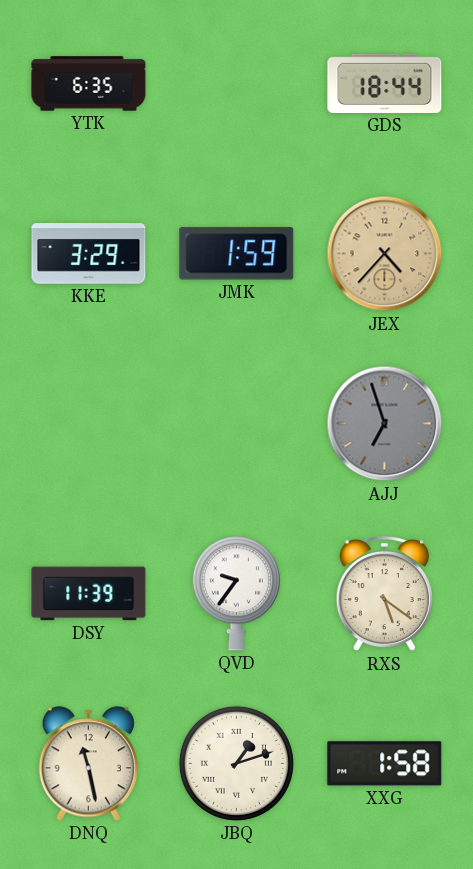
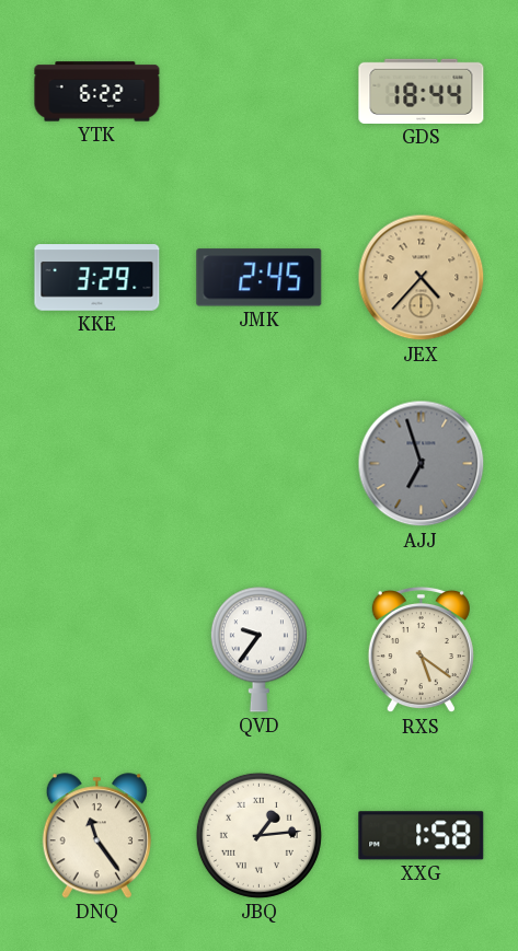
YTK: 6:35 -> 6:22
JMK: 1:59 -> 2:45
DSY: 11:39 -> none
DNQ: 11:28 -> 11:24
JBQ: 1:12 -> 1:14
